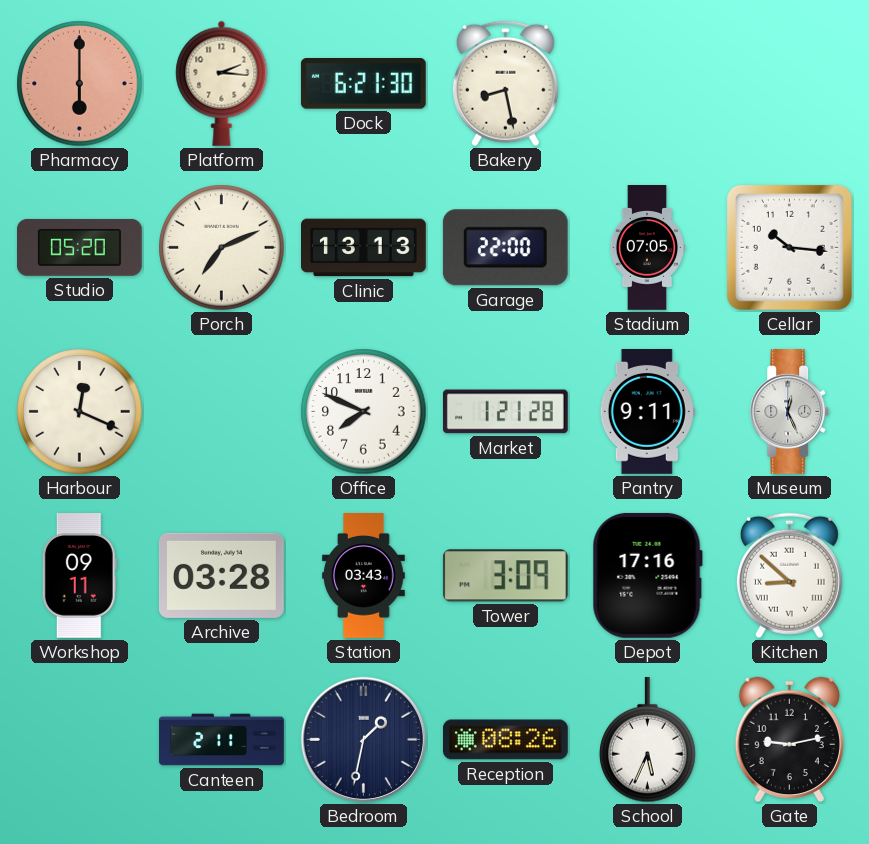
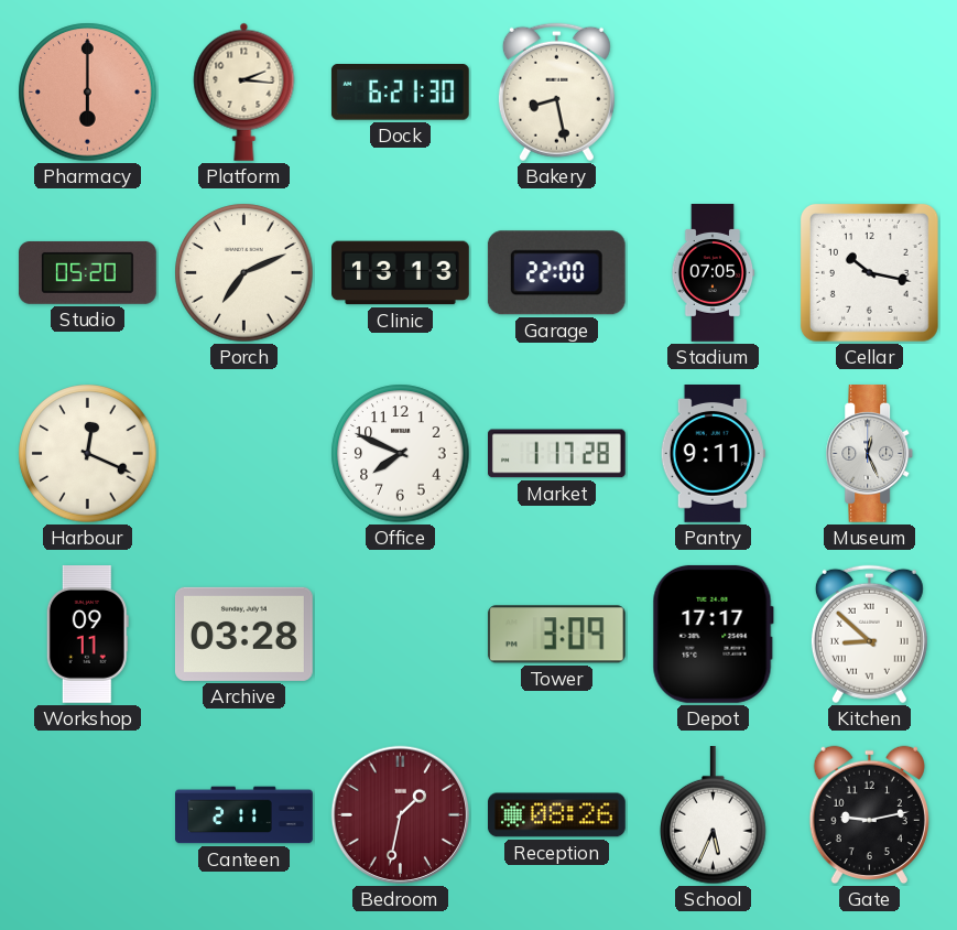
Cellar: 10:16 -> 10:17
Market: 1:21 -> 1:17
Station: 03:43 -> none
Depot: 17:16 -> 17:17
Bedroom dial: navy -> burgundy
